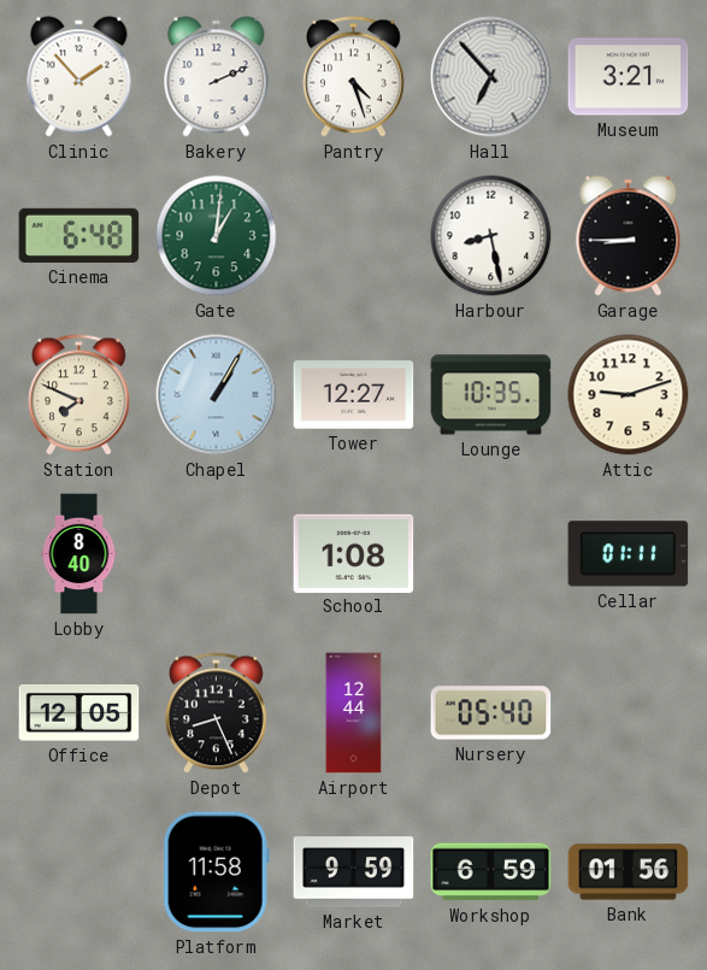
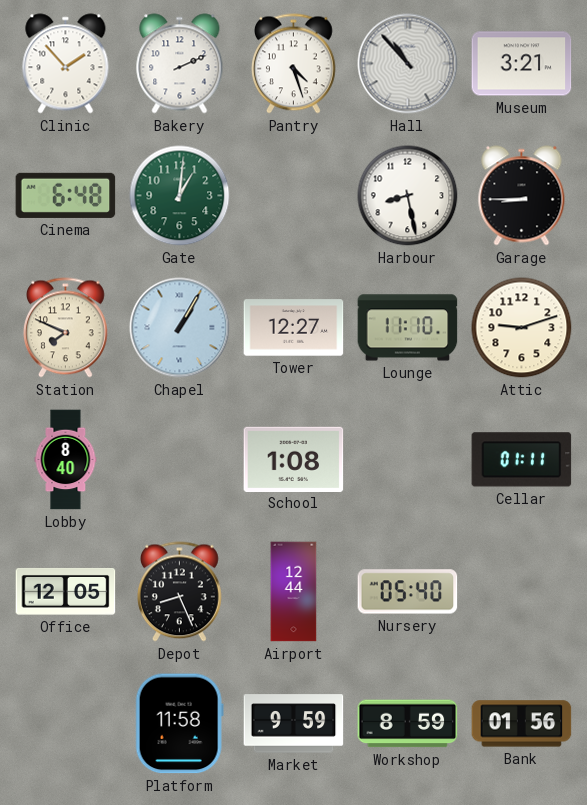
Hall: 6:53 -> 10:53
Lounge: 10:35 -> 11:10
Workshop: 6:59 -> 8:59
